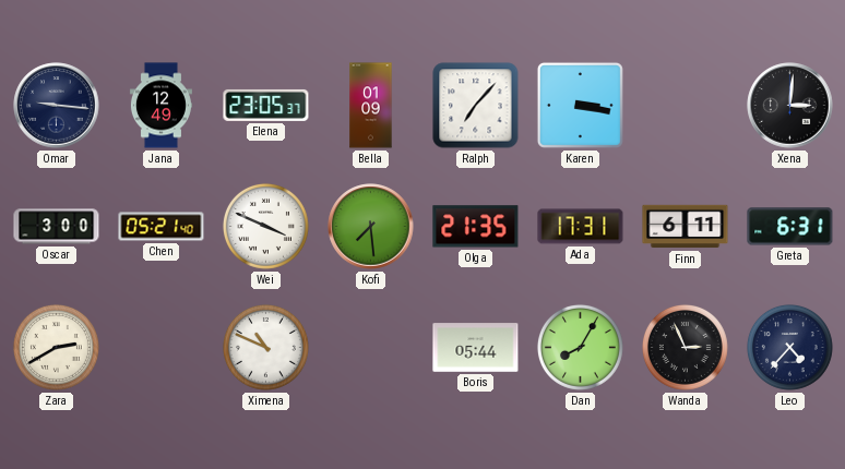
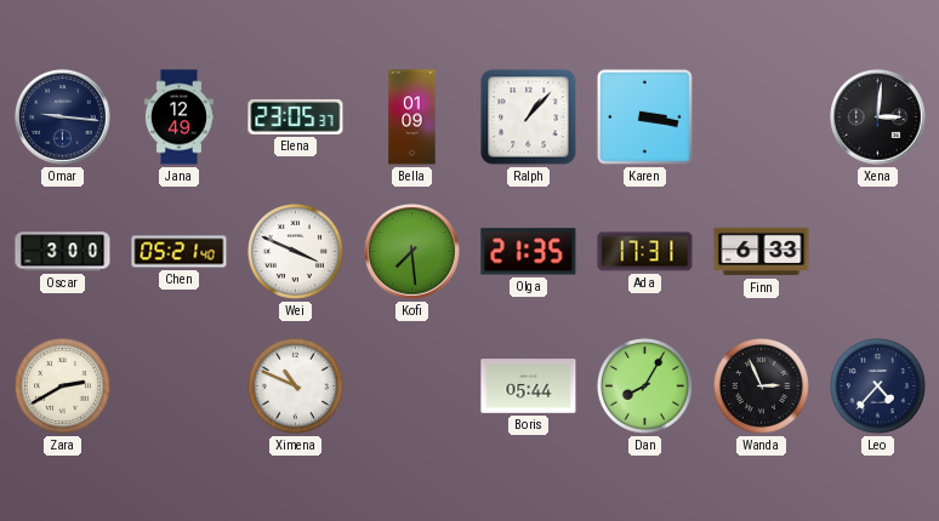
Ralph: 7:07 -> 1:07
Finn: 6:11 -> 6:33
Greta: 6:31 -> none
